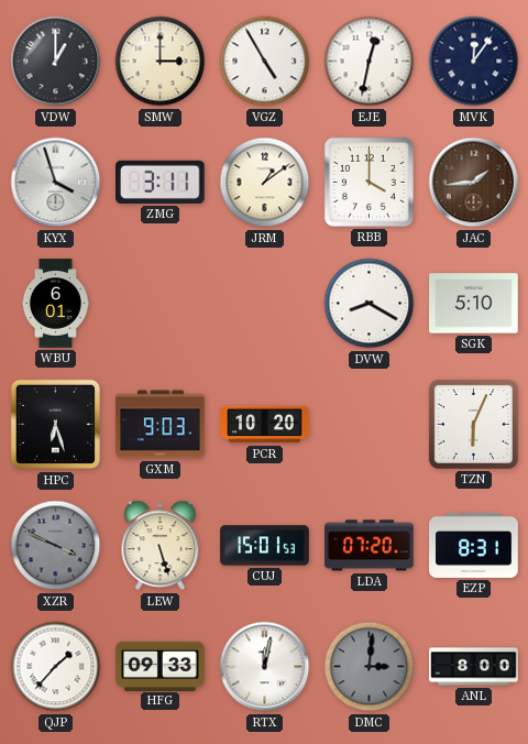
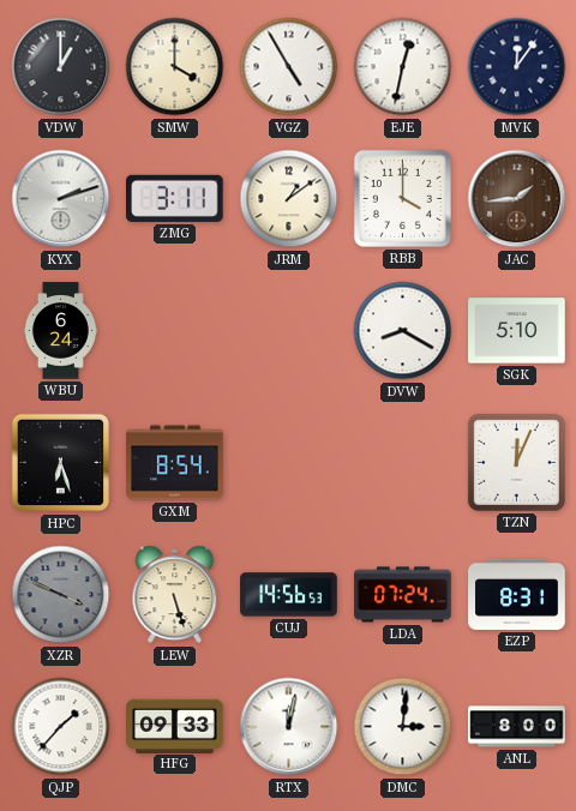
SMW: 3:00 -> 4:00
KYX: 3:57 -> 2:12
WBU: 6:01 -> 6:24
GXM: 9:03 -> 8:54
PCR: 10:20 -> none
TZN: 6:04 -> 12:04
CUJ: 15:01 -> 14:56
LDA: 07:20 -> 07:24
DMC dial: grey -> white
